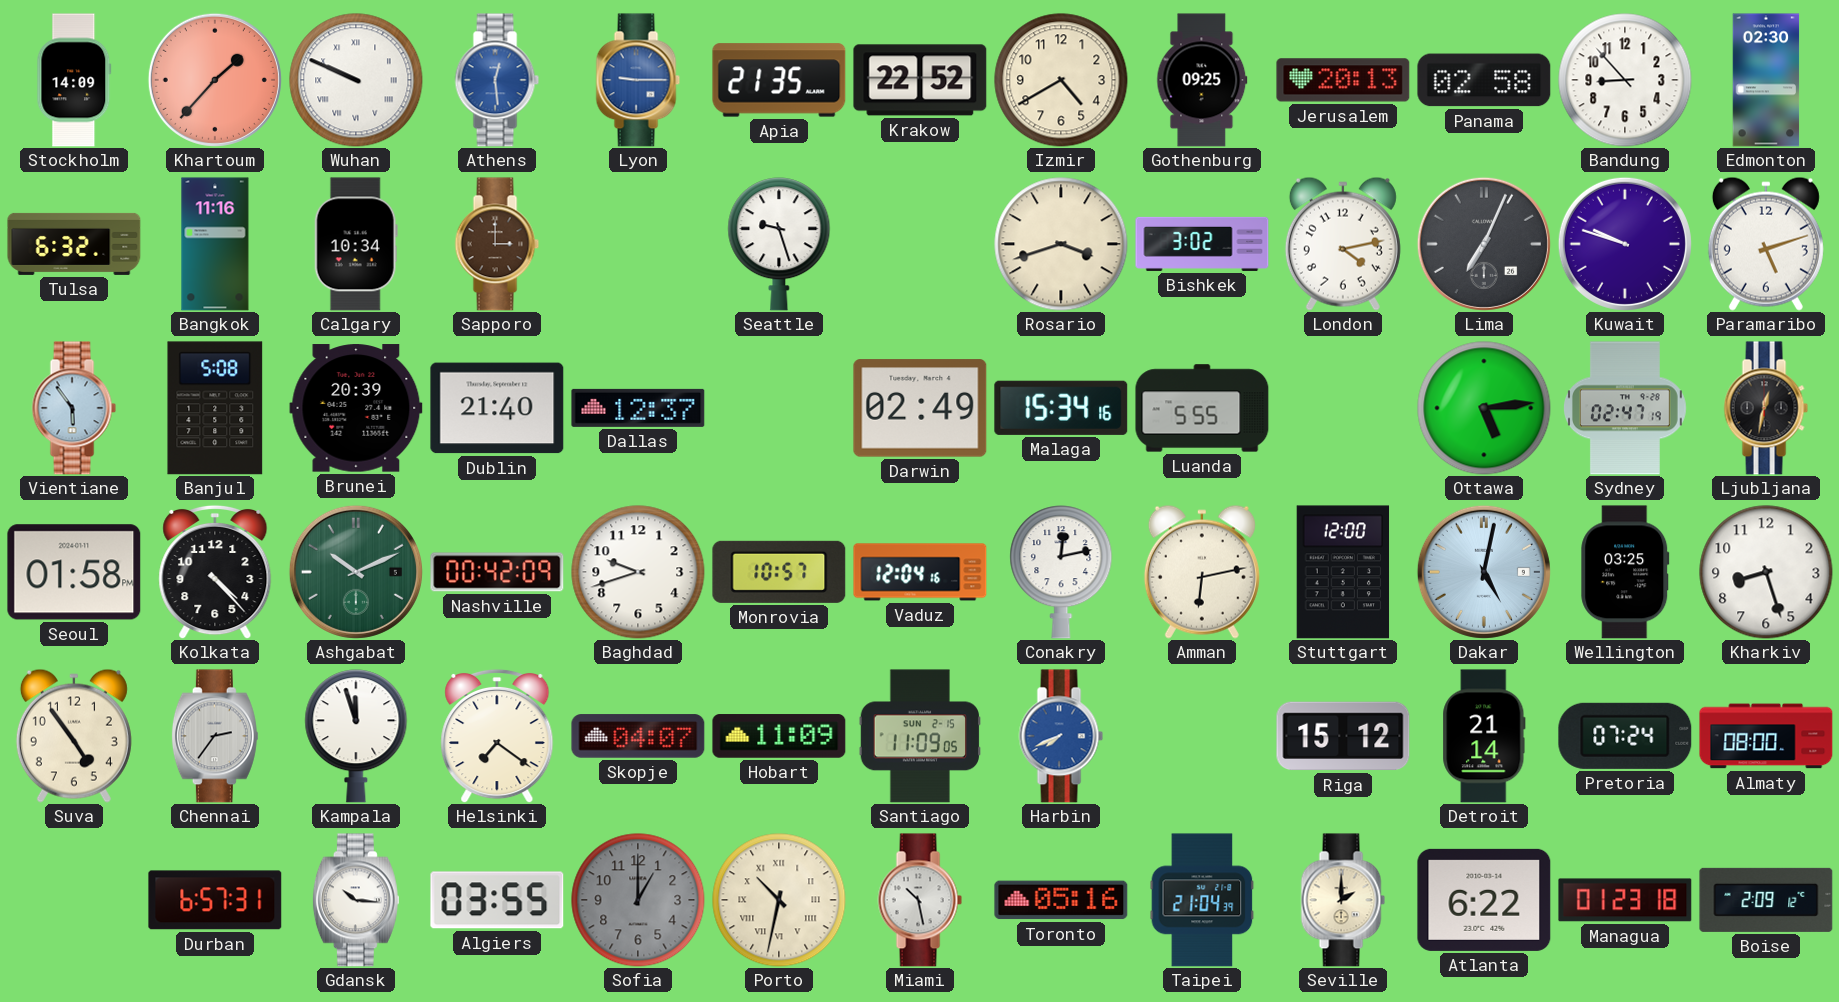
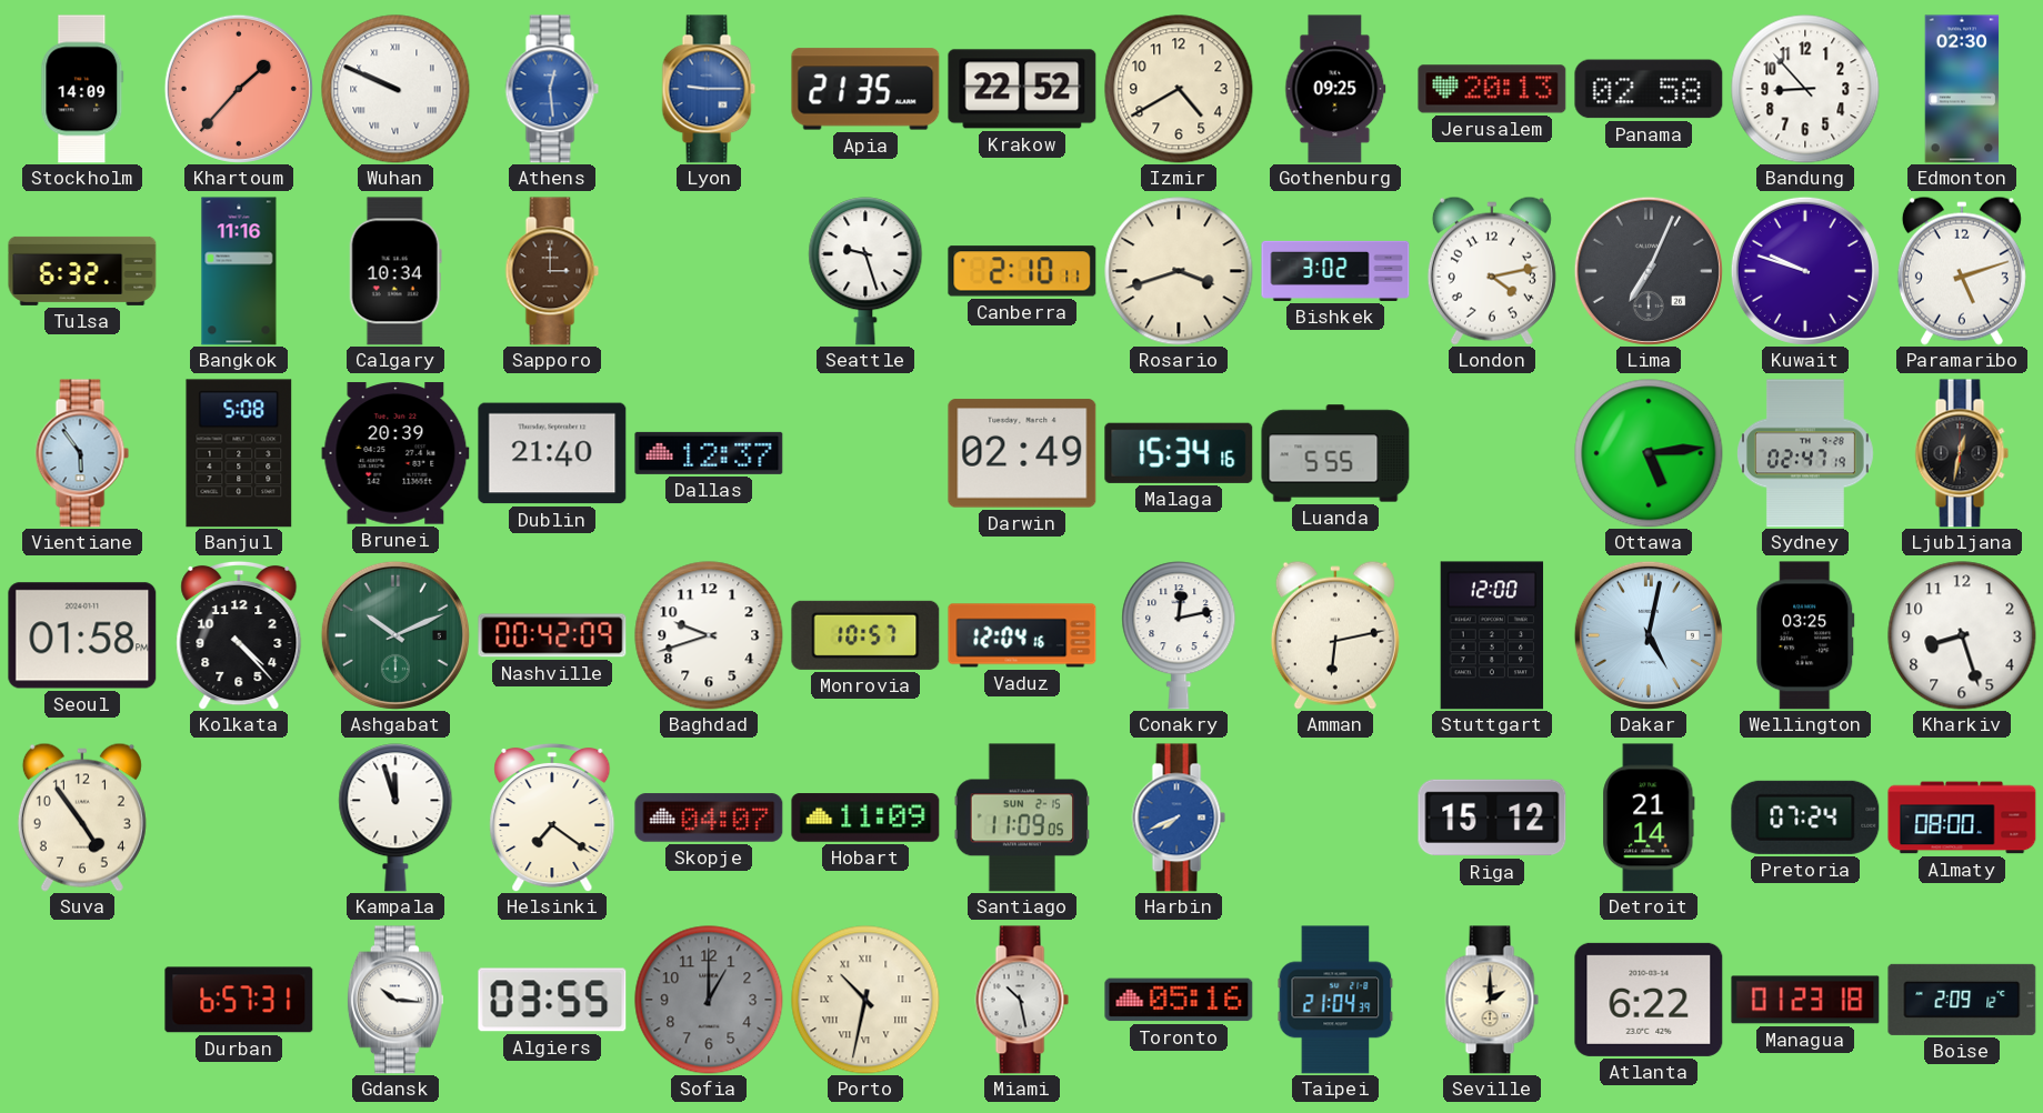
Canberra: none -> 2:10
Chennai: 2:36 -> none
